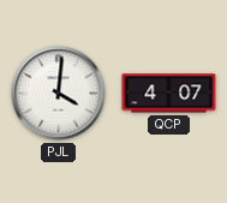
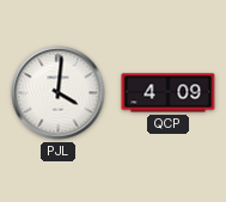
QCP: 4:07 -> 4:09
